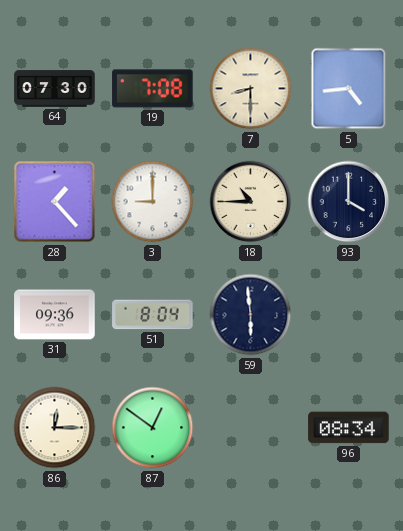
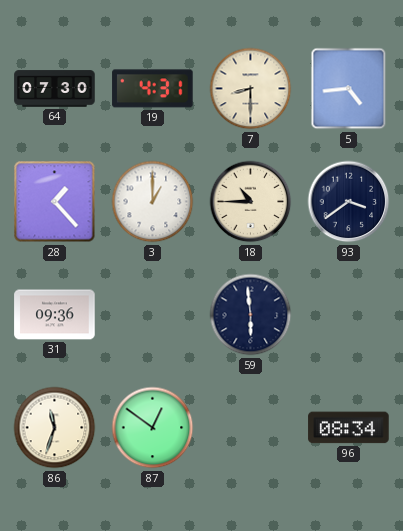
19: 7:08 -> 4:31
3: 9:00 -> 1:00
93: 4:00 -> 3:39
51: 8:04 -> none
86: 12:15 -> 11:33
